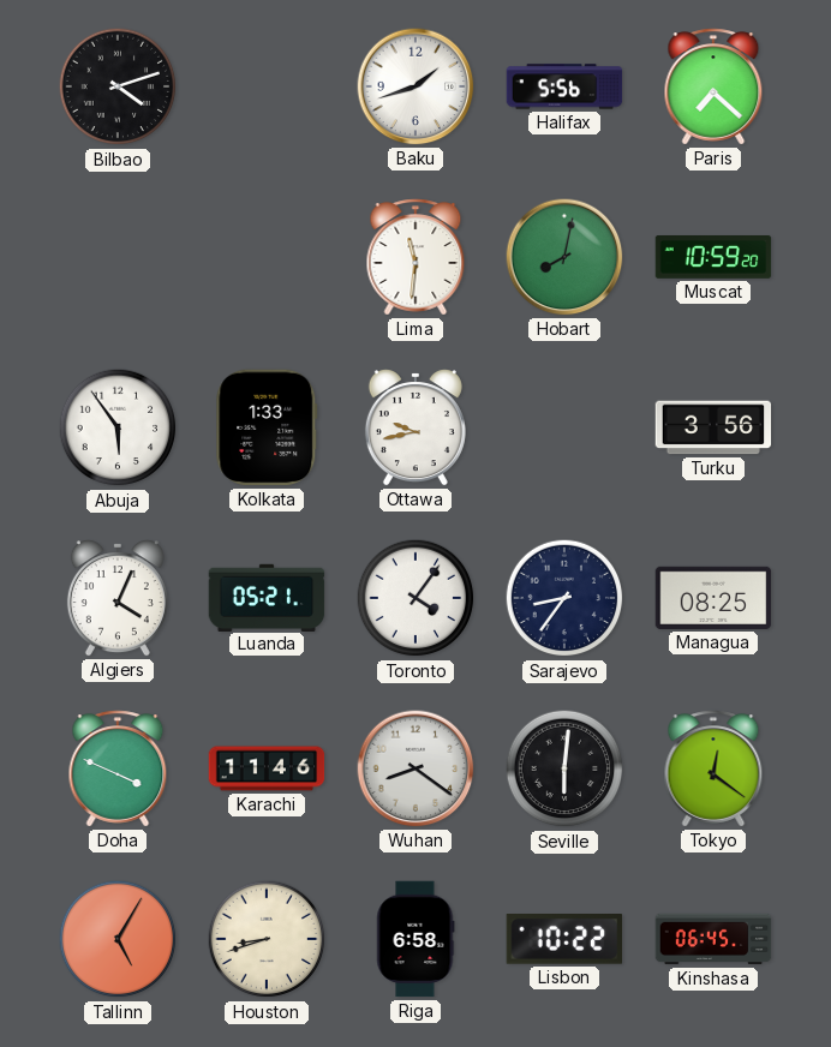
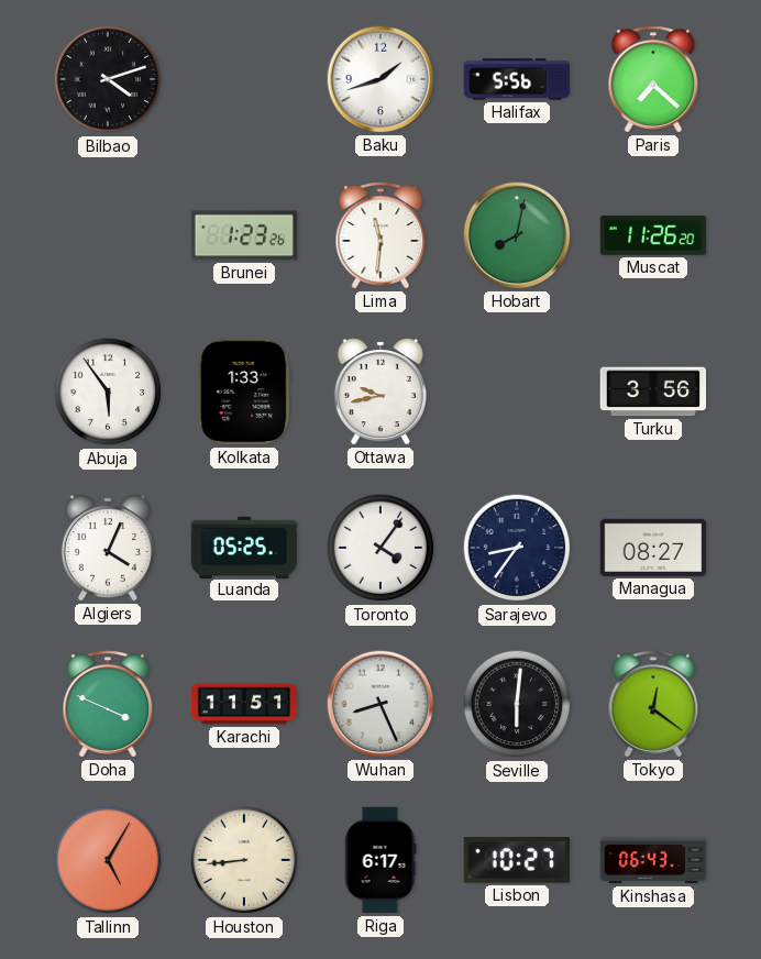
Brunei: none -> 1:23
Muscat: 10:59 -> 11:26
Luanda: 05:21 -> 05:25
Managua: 08:25 -> 08:27
Karachi: 11:46 -> 11:51
Wuhan: 8:21 -> 8:26
Houston: 8:42 -> 8:44
Riga: 6:58 -> 6:17
Lisbon: 10:22 -> 10:27
Kinshasa: 06:45 -> 06:43
